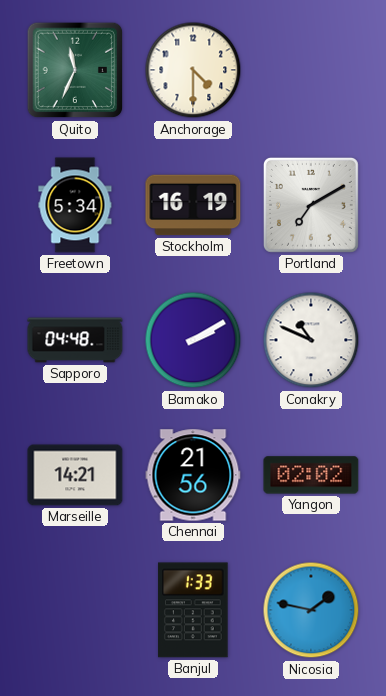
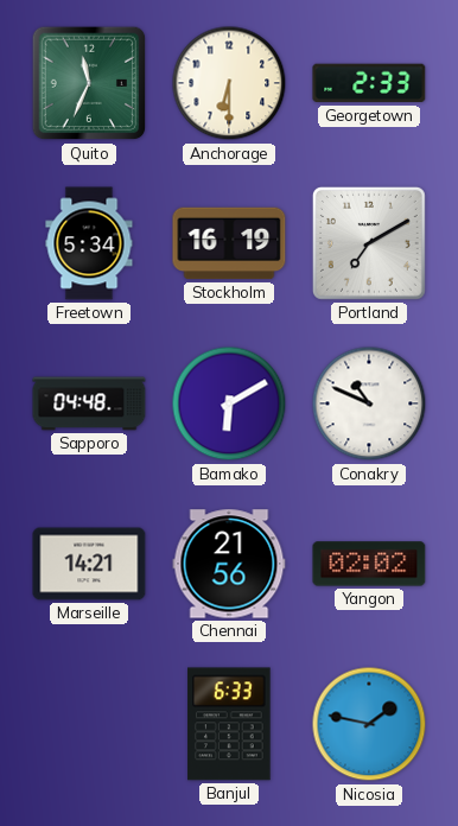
Anchorage: 4:30 -> 6:30
Georgetown: none -> 2:33
Bamako: 2:10 -> 6:10
Banjul: 1:33 -> 6:33
